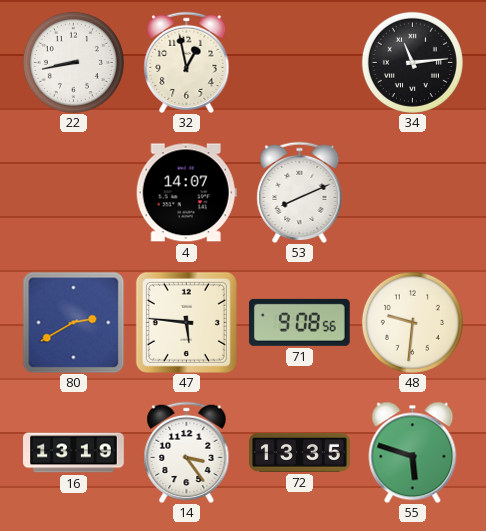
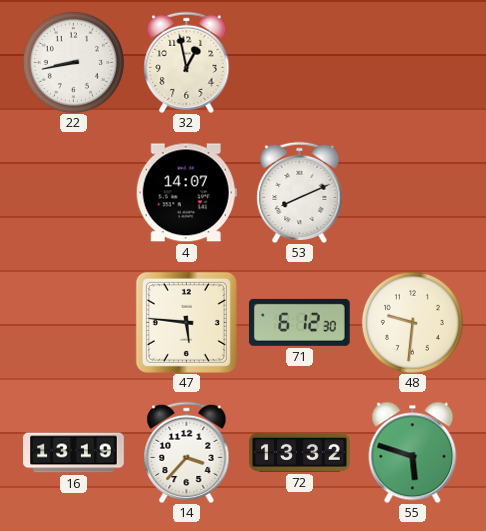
34: 11:14 -> none
80: 2:40 -> none
71: 9:08 -> 6:12
14: 3:24 -> 3:37
72: 13:35 -> 13:32
